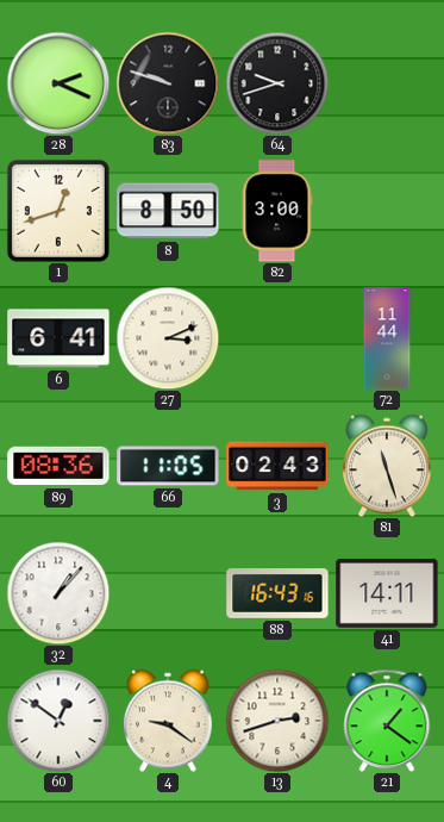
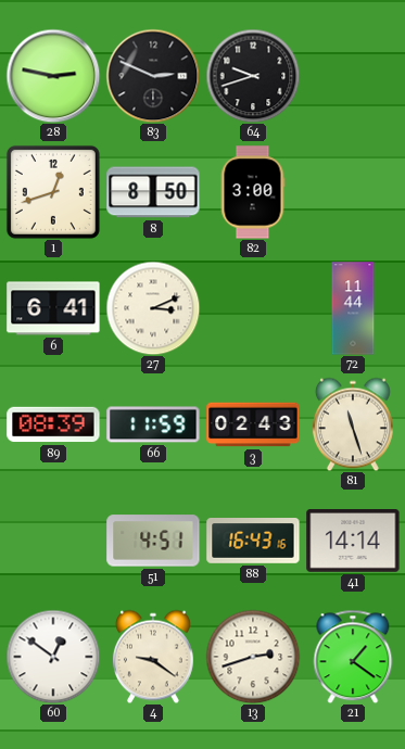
28: 2:19 -> 2:47
83: 9:48 -> 2:49
89: 08:36 -> 08:39
66: 11:05 -> 11:59
32: 1:07 -> none
51: none -> 4:51
41: 14:11 -> 14:14
